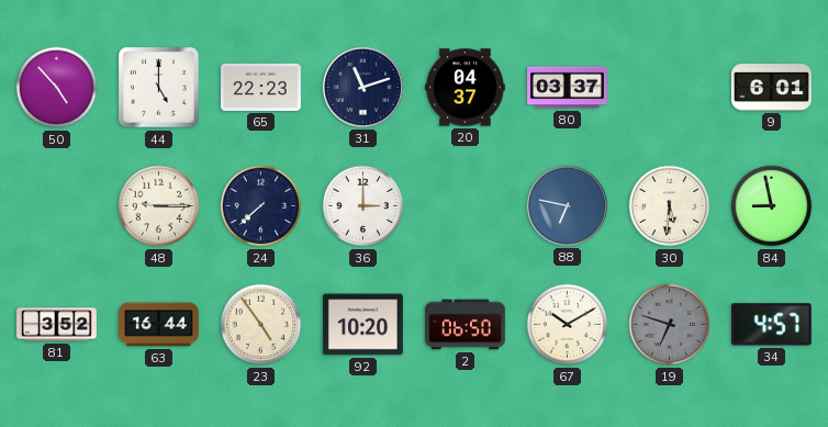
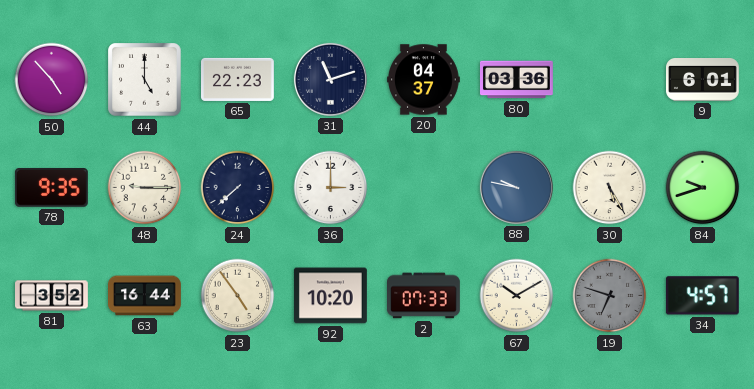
80: 03:37 -> 03:36
78: none -> 9:35
88: 6:47 -> 9:47
30: 5:31 -> 5:25
84: 8:58 -> 9:42
2: 06:50 -> 07:33
